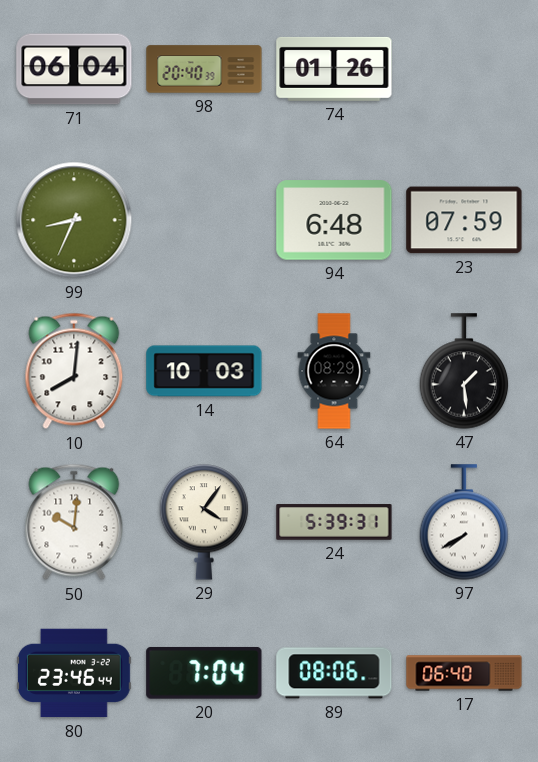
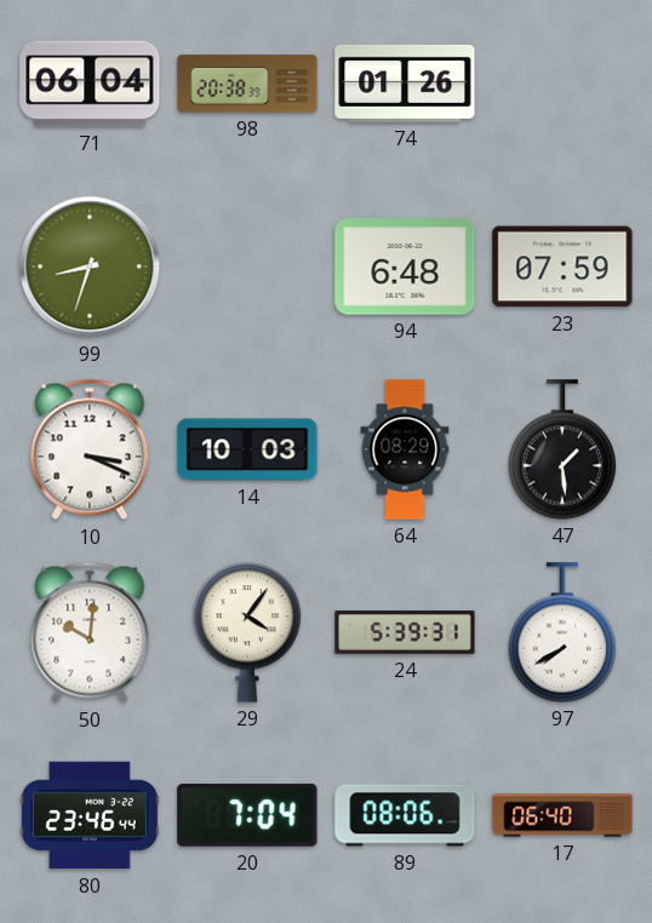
98: 20:40 -> 20:38
99: 8:34 -> 8:33
10: 8:01 -> 3:19
